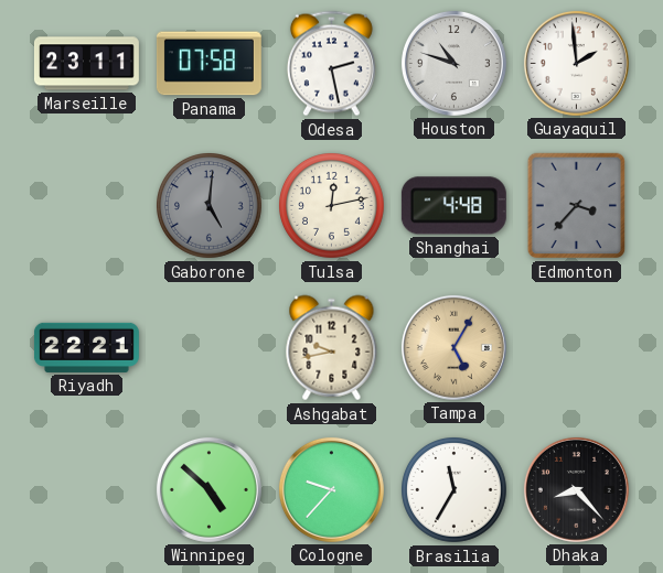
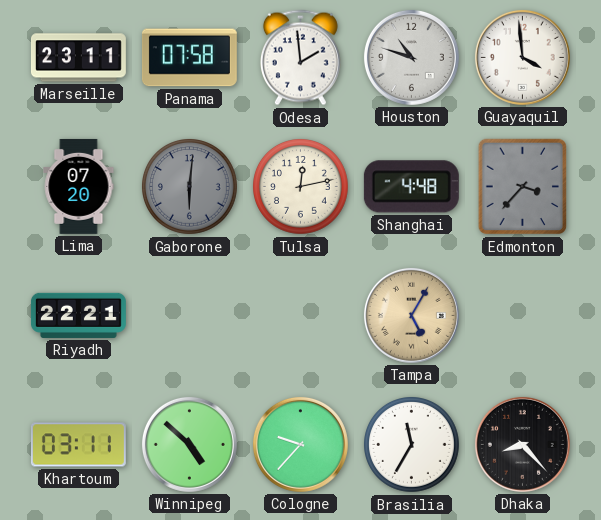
Odesa: 2:28 -> 1:59
Guayaquil: 1:59 -> 3:59
Lima: none -> 07:20
Gaborone: 5:01 -> 6:01
Ashgabat: 9:43 -> none
Khartoum: none -> 03:11
